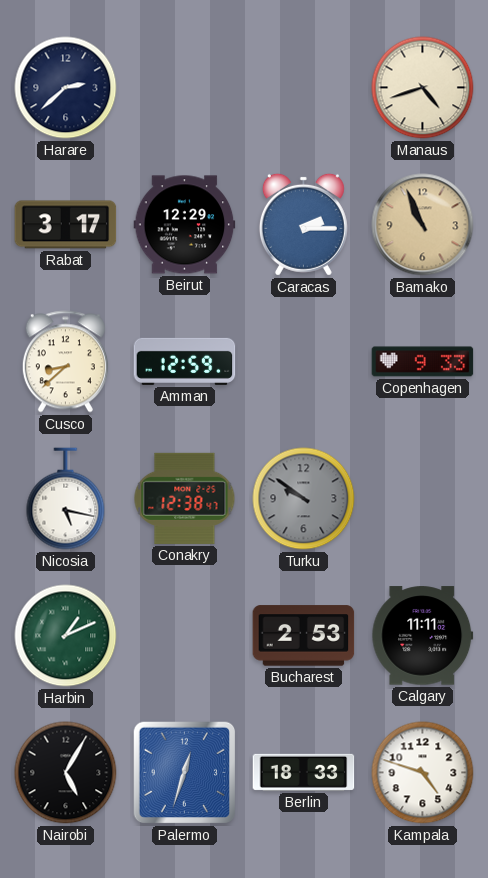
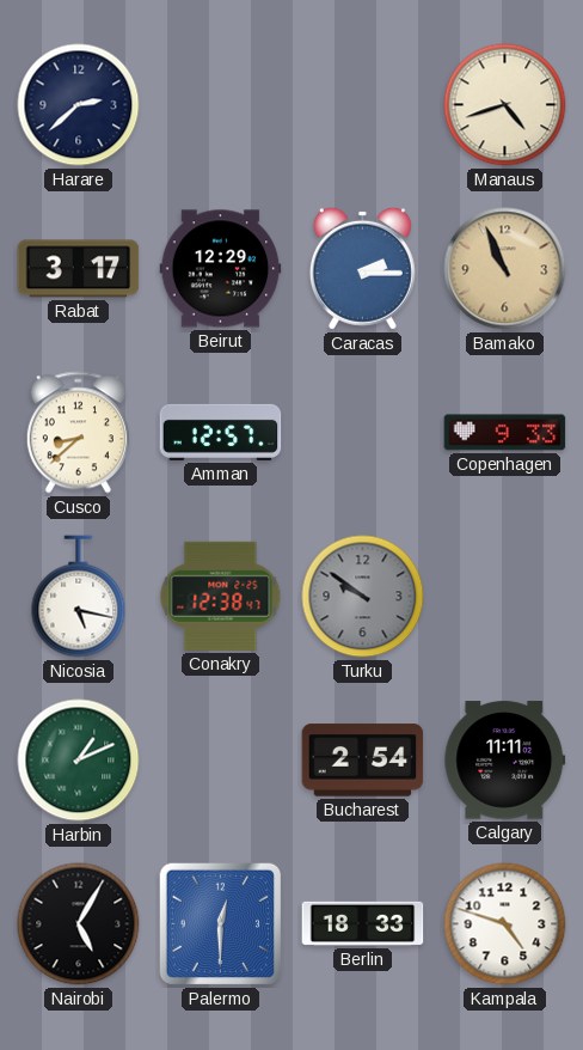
Amman: 12:59 -> 12:57
Bucharest: 2:53 -> 2:54
Palermo: 12:33 -> 12:30
